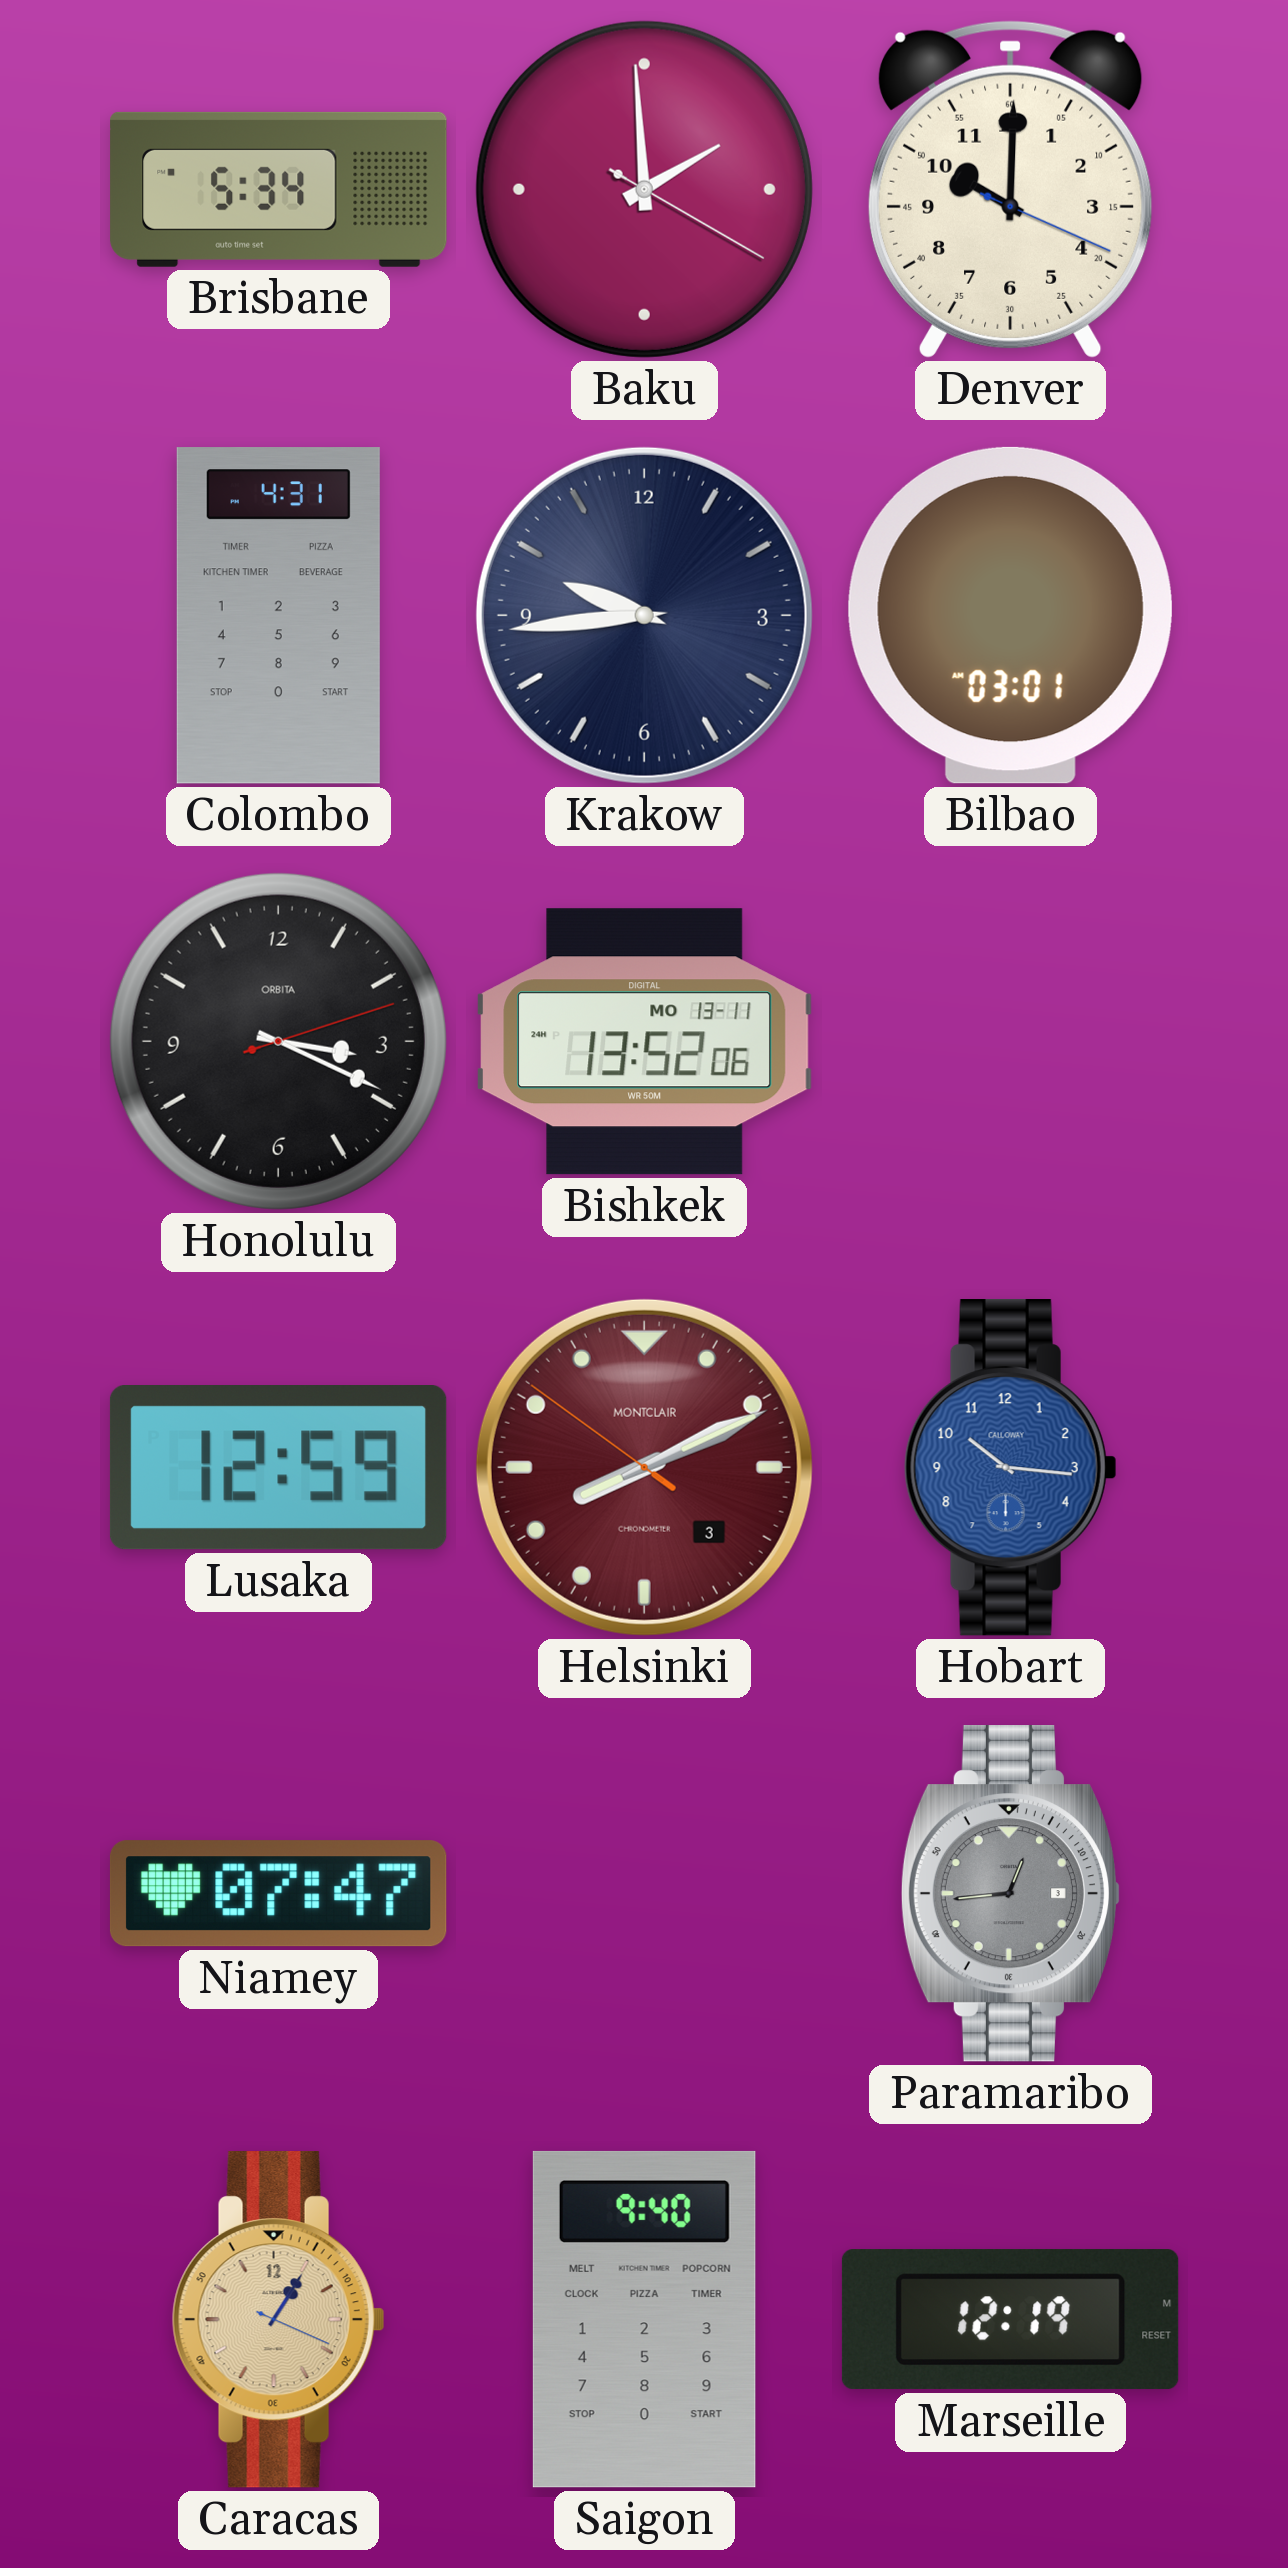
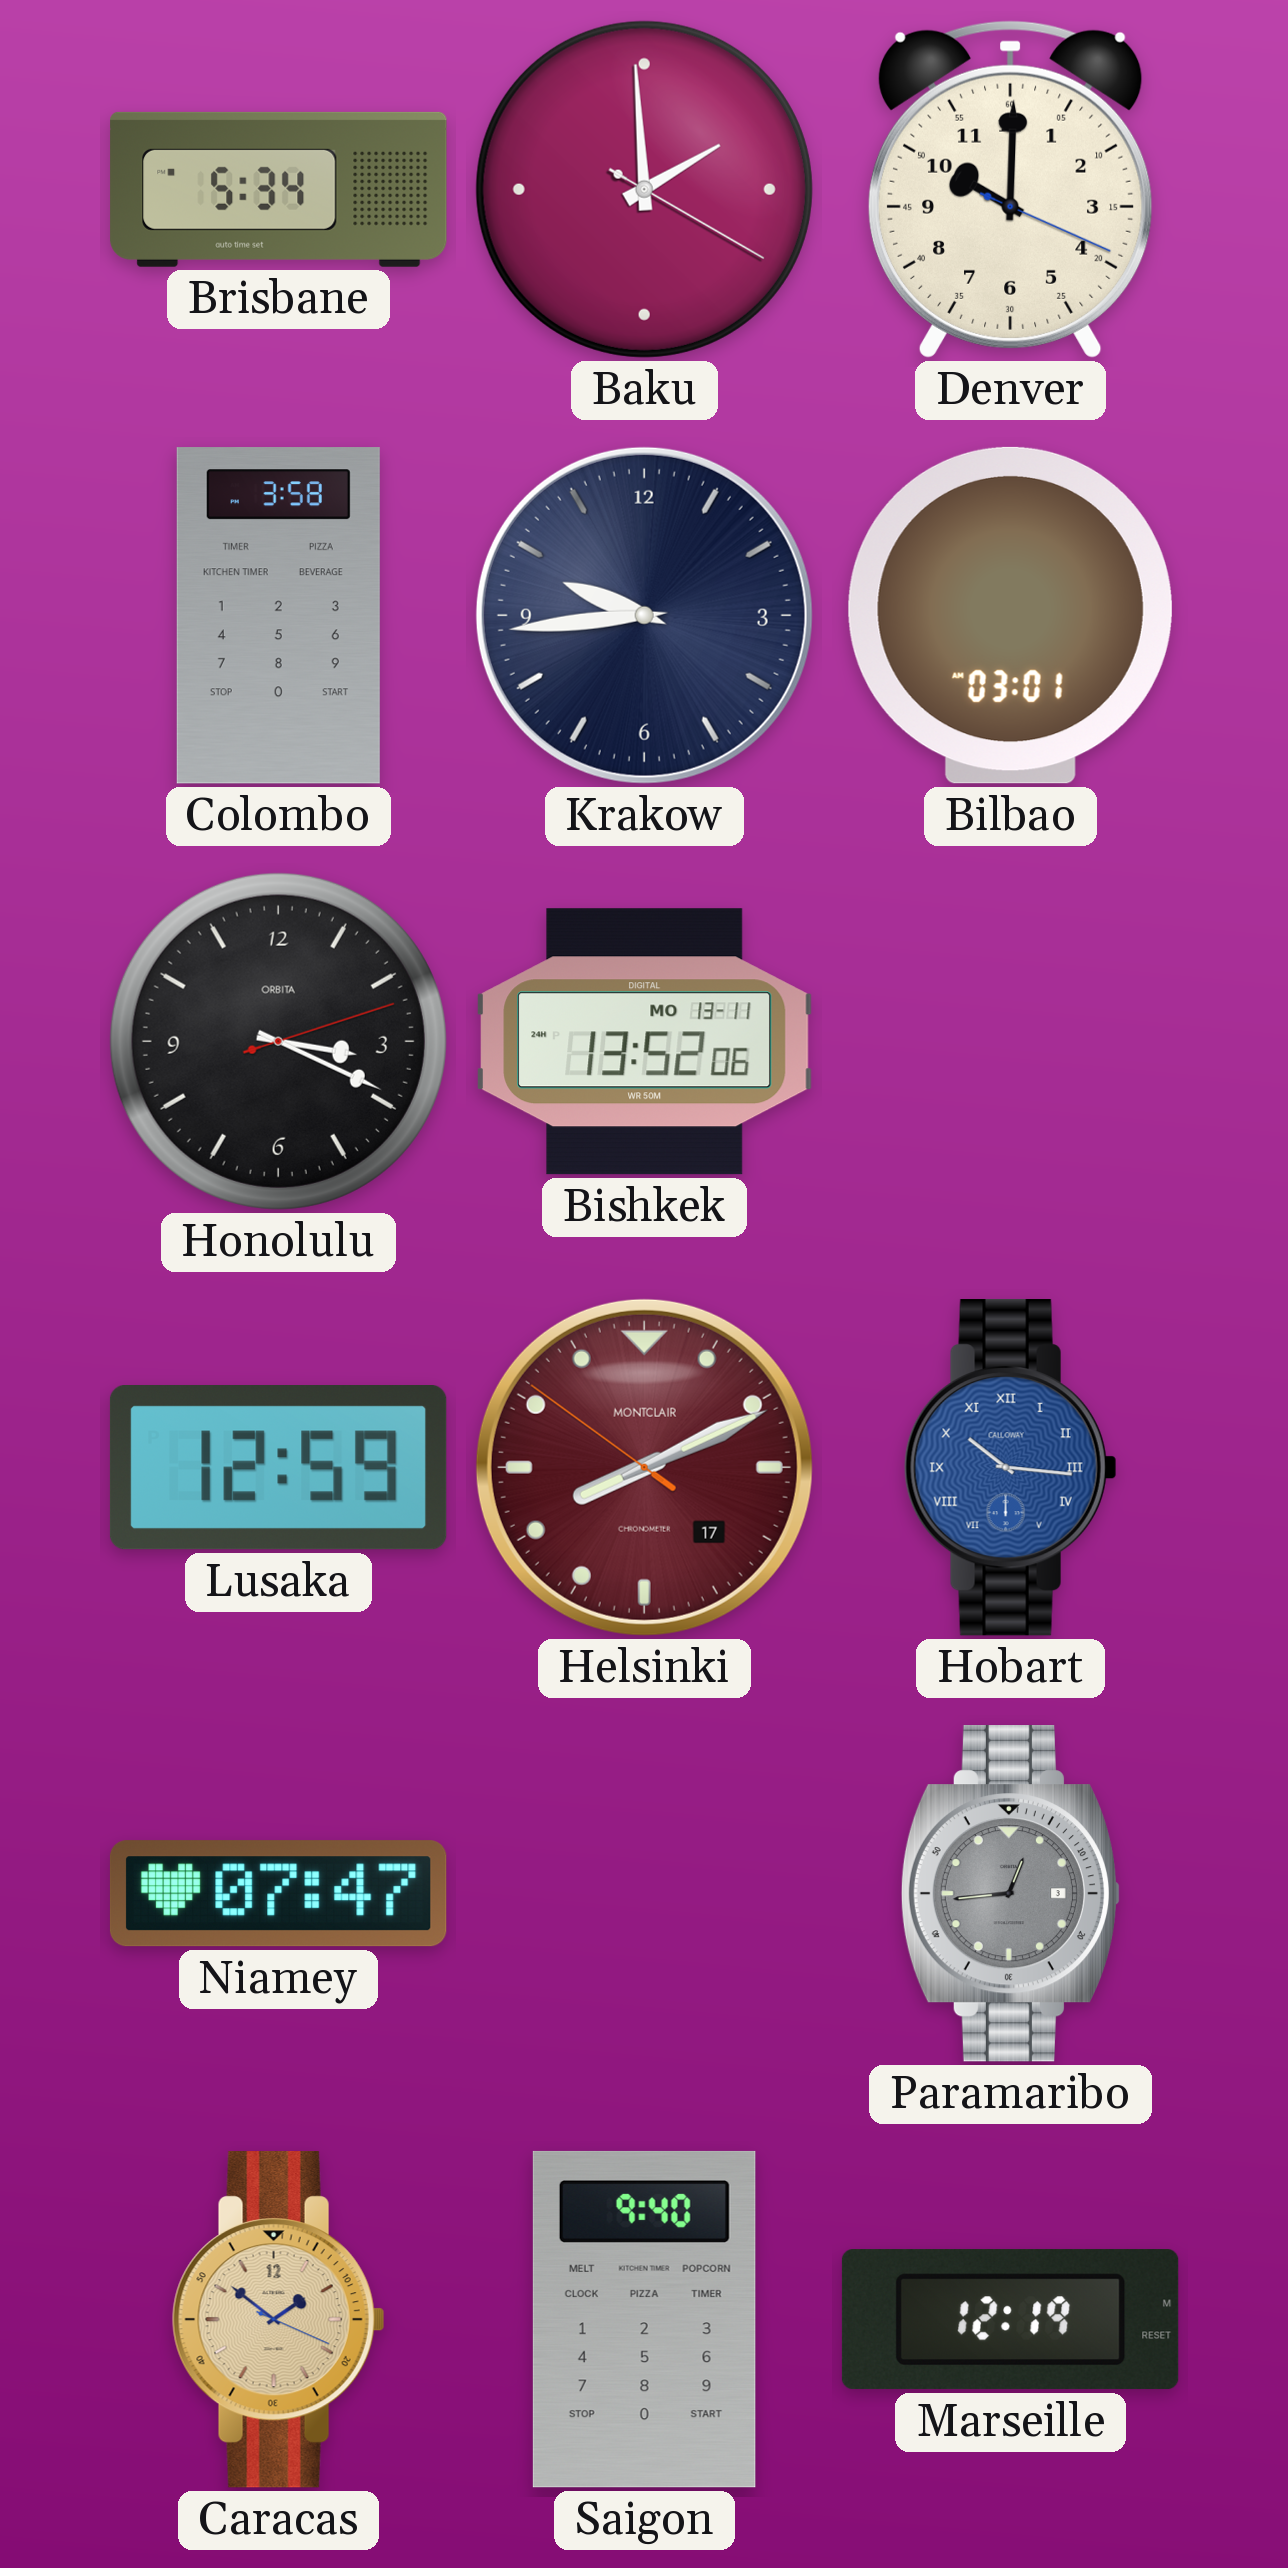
Colombo: 4:31 -> 3:58
Helsinki date: 3 -> 17
Hobart numerals: Arabic -> Roman
Caracas: 1:05 -> 1:51
